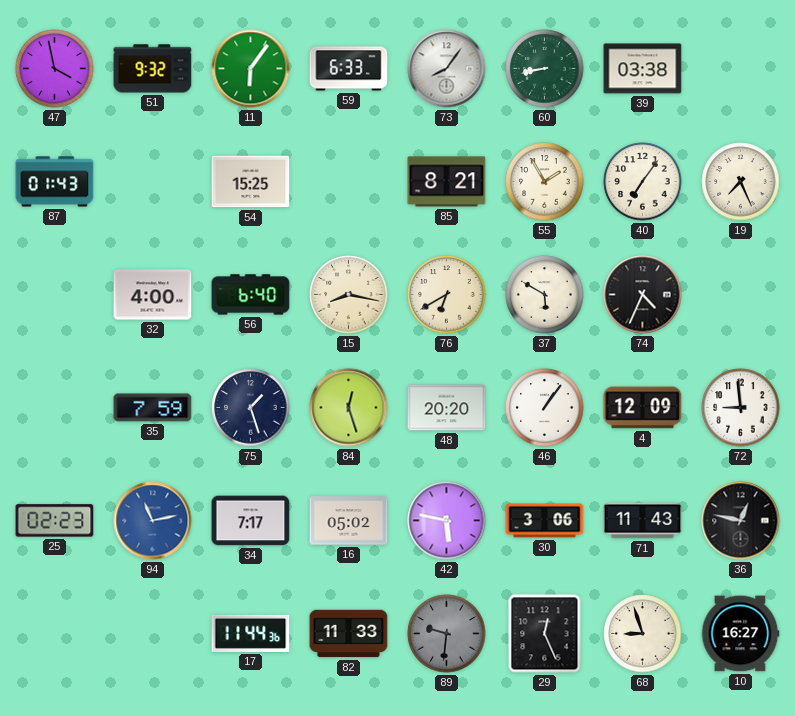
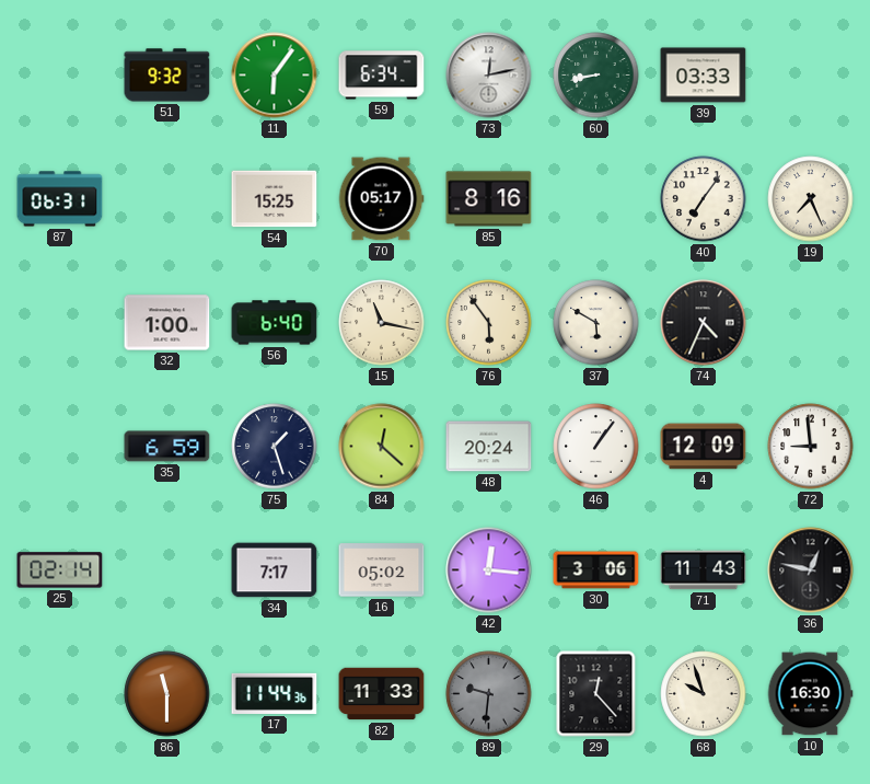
47: 3:58 -> none
59: 6:33 -> 6:34
73: 8:06 -> 12:13
39: 03:38 -> 03:33
87: 01:43 -> 06:31
70: none -> 05:17
85: 8:21 -> 8:16
55: 1:55 -> none
32: 4:00 -> 1:00
15: 8:17 -> 11:17
76: 6:40 -> 5:54
35: 7:59 -> 6:59
84: 12:27 -> 12:22
48: 20:20 -> 20:24
25: 02:23 -> 02:14
94: 11:13 -> none
42: 5:47 -> 12:16
86: none -> 11:30
29: 12:26 -> 12:23
68: 8:57 -> 9:57
10: 16:27 -> 16:30
